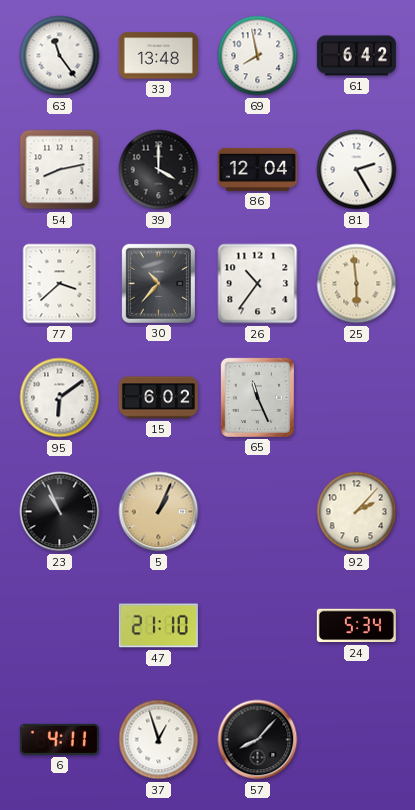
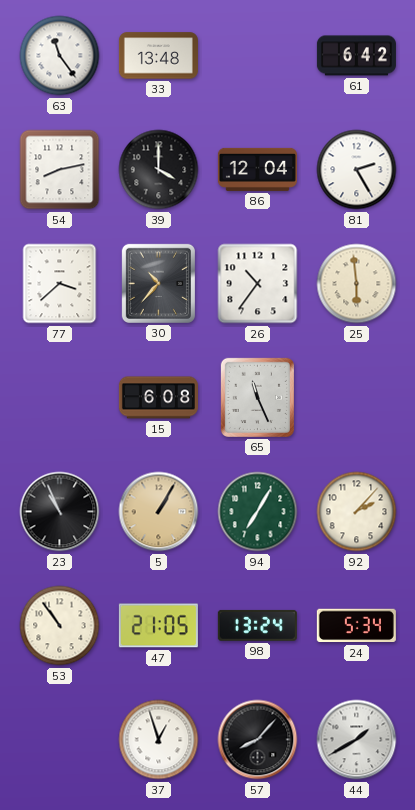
69: 7:58 -> none
95: 6:09 -> none
15: 6:02 -> 6:08
5: 1:04 -> 1:05
94: none -> 7:05
53: none -> 10:54
47: 21:10 -> 21:05
98: none -> 13:24
6: 4:11 -> none
44: none -> 1:40
